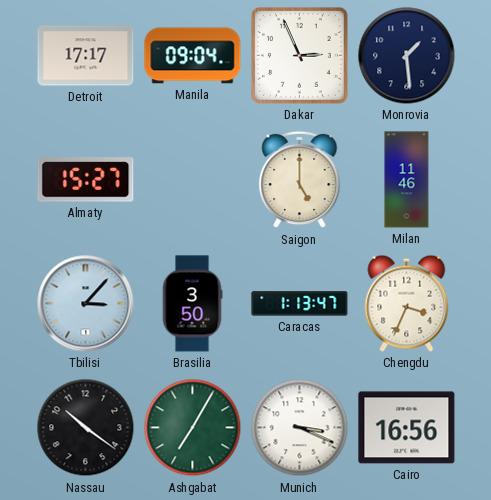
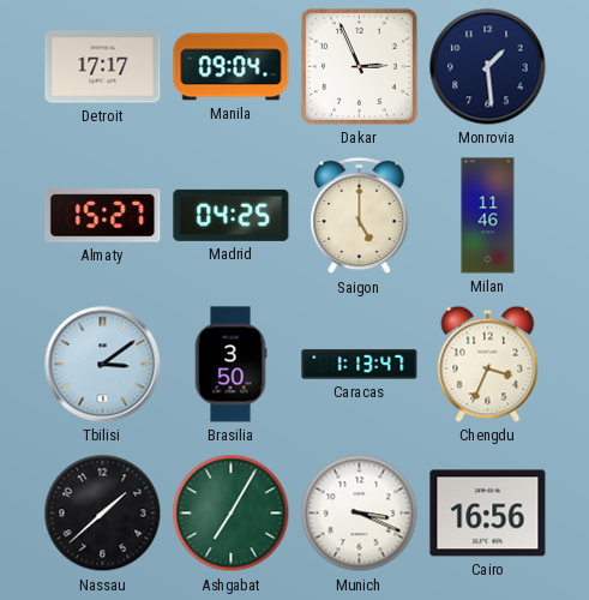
Madrid: none -> 04:25
Tbilisi: 3:07 -> 3:09
Nassau: 10:21 -> 1:38
